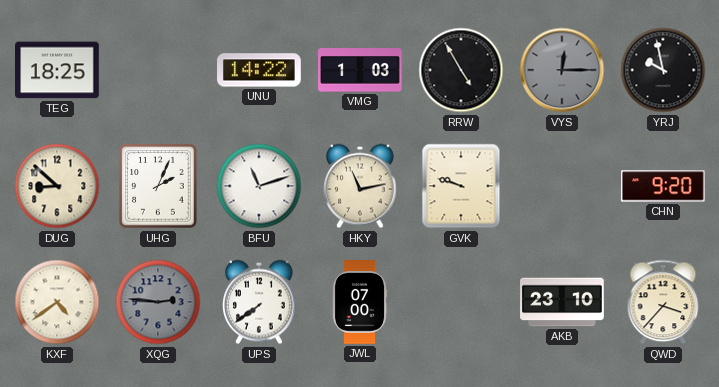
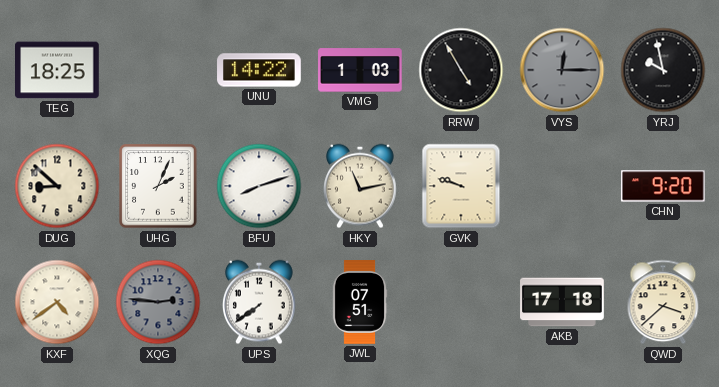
BFU: 11:12 -> 8:12
JWL: 07:00 -> 07:51
AKB: 23:10 -> 17:18
QWD: 3:37 -> 3:38
